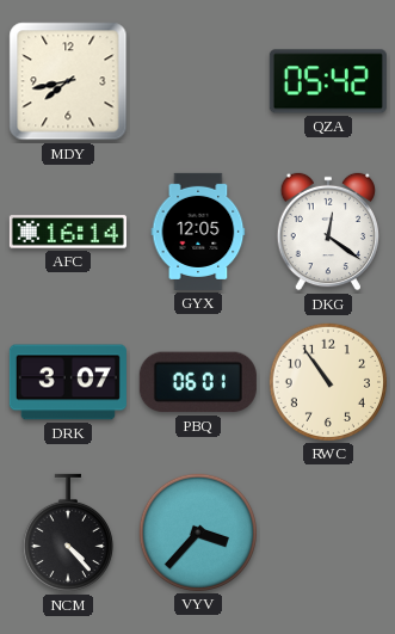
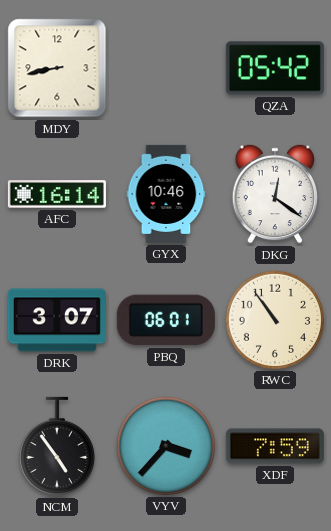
MDY: 7:43 -> 8:43
GYX: 12:05 -> 10:46
NCM: 4:23 -> 4:54
XDF: none -> 7:59
